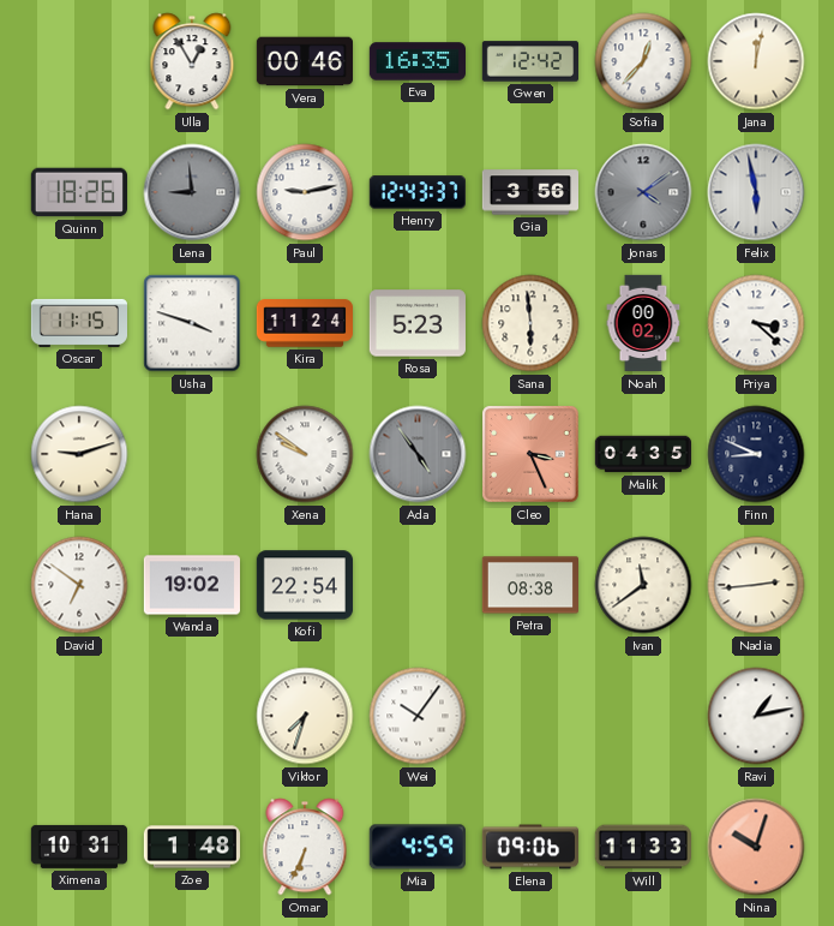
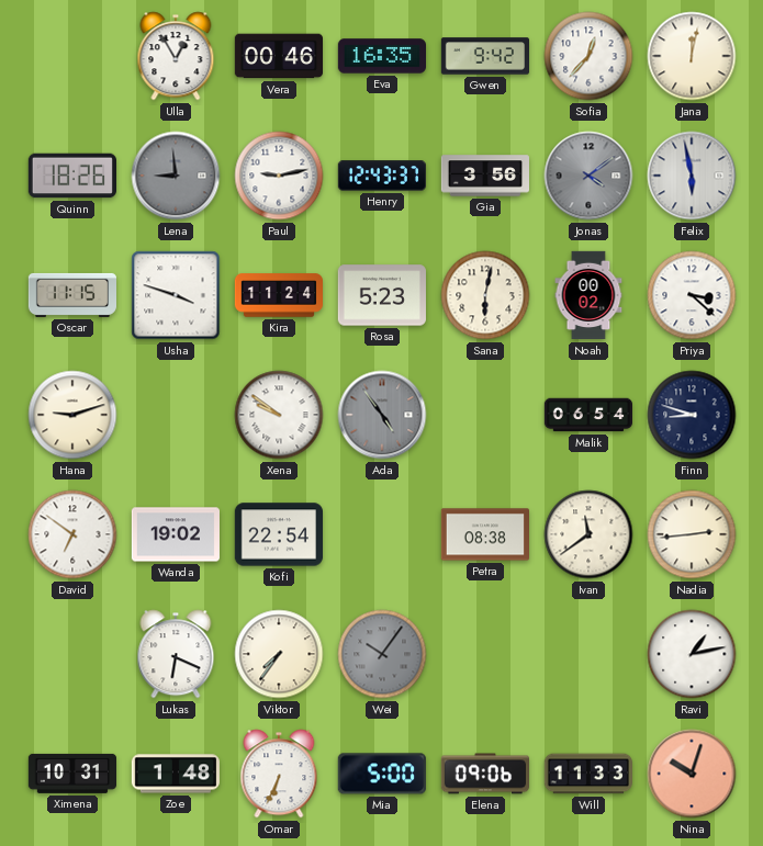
Gwen: 12:42 -> 9:42
Sana: 5:59 -> 6:02
Cleo: 3:26 -> none
Malik: 04:35 -> 06:54
Finn: 8:49 -> 8:48
Lukas: none -> 6:19
Viktor: 7:33 -> 7:36
Wei dial: white -> grey
Mia: 4:59 -> 5:00
